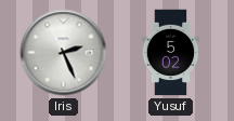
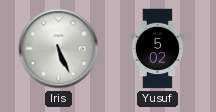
Iris: 2:26 -> 5:26
